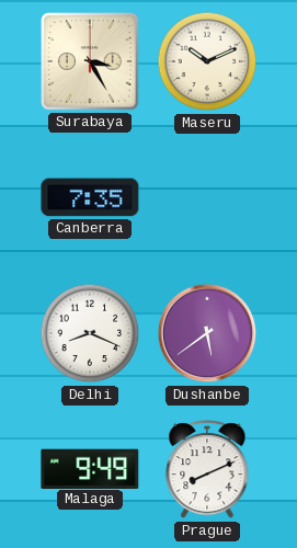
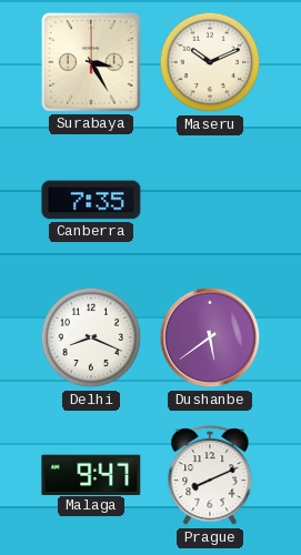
Malaga: 9:49 -> 9:47
